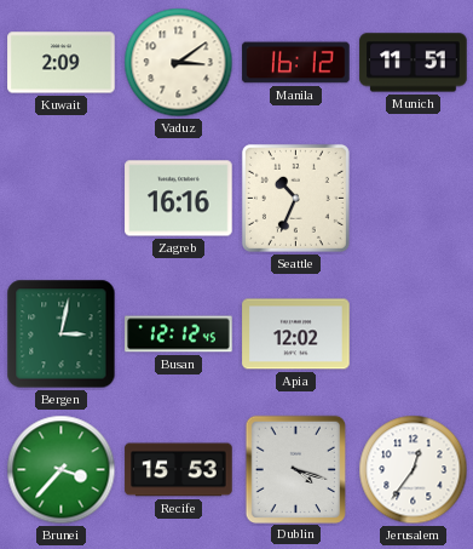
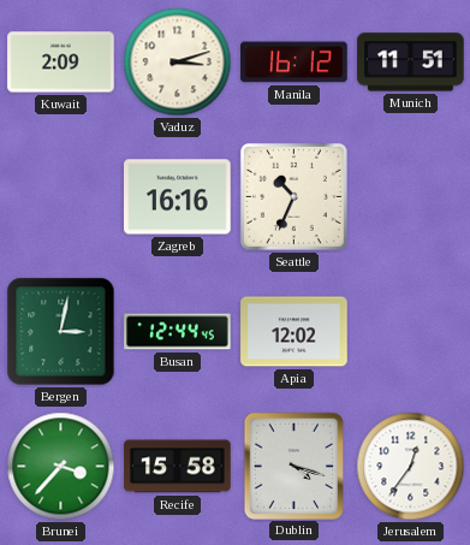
Vaduz: 3:09 -> 3:12
Busan: 12:12 -> 12:44
Recife: 15:53 -> 15:58
